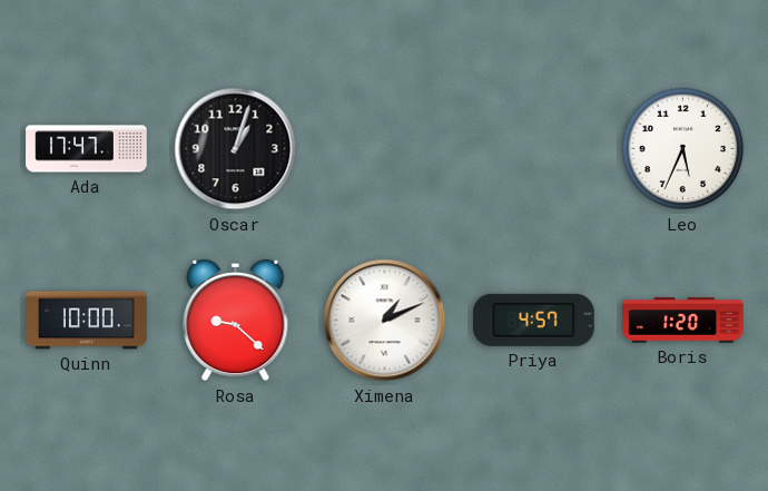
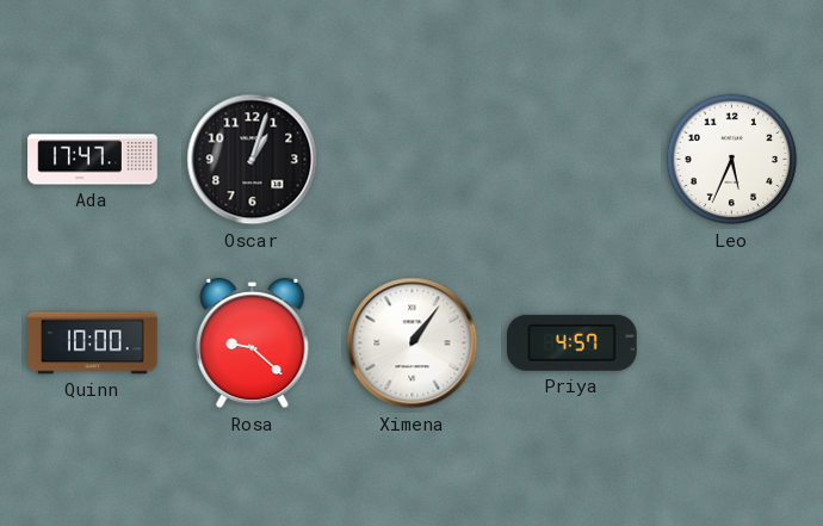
Ximena: 1:11 -> 1:06
Boris: 1:20 -> none
